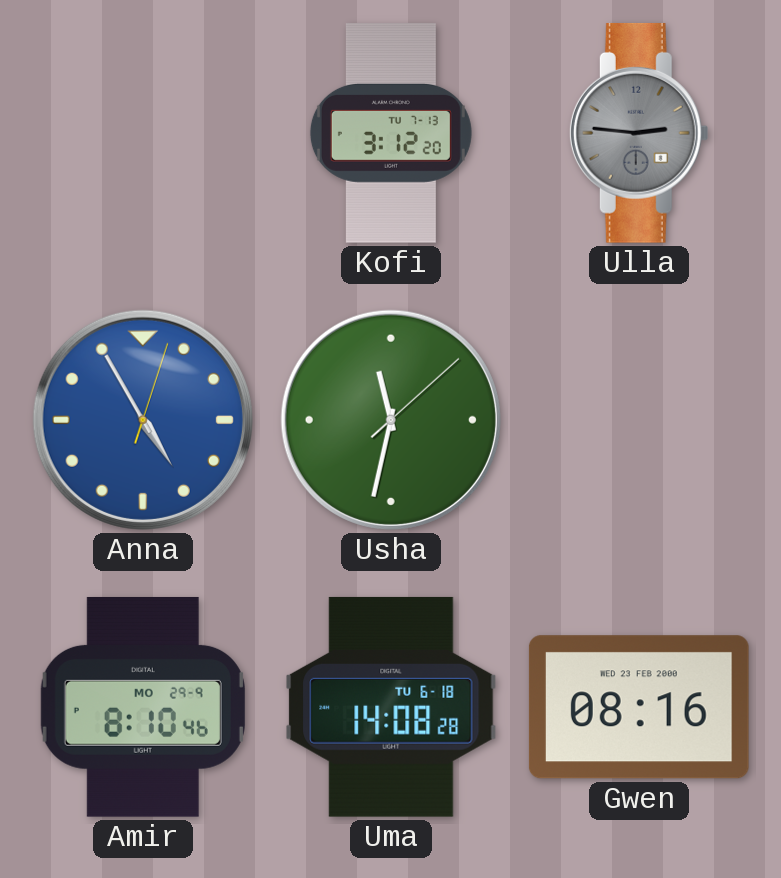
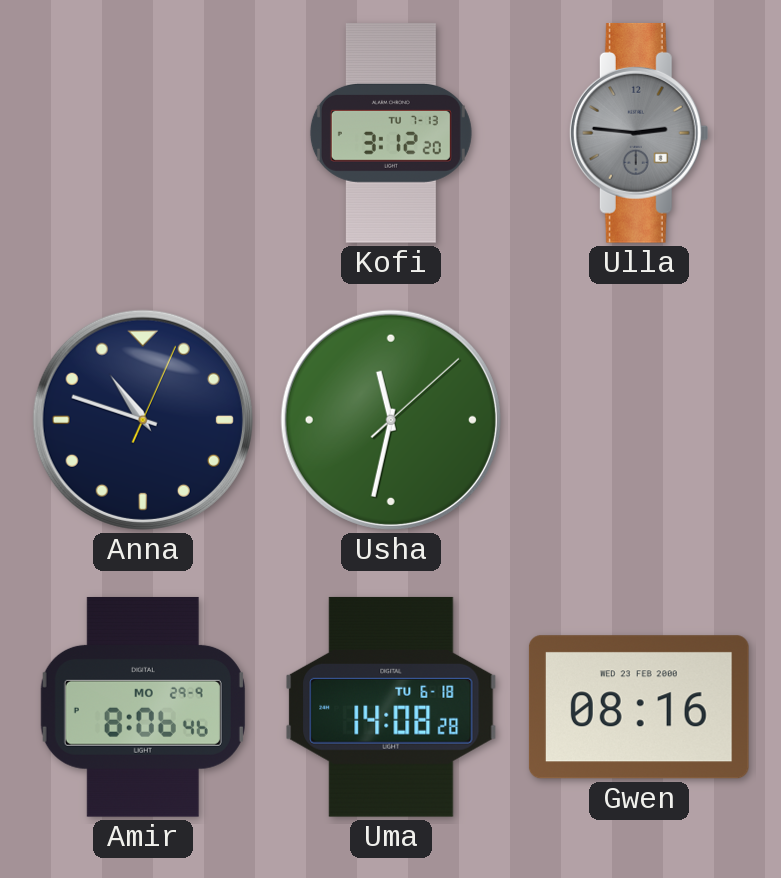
Anna: 4:55 -> 10:48
Anna dial: blue -> navy
Amir: 8:10 -> 8:06
